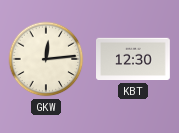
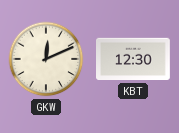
GKW: 12:14 -> 12:11
